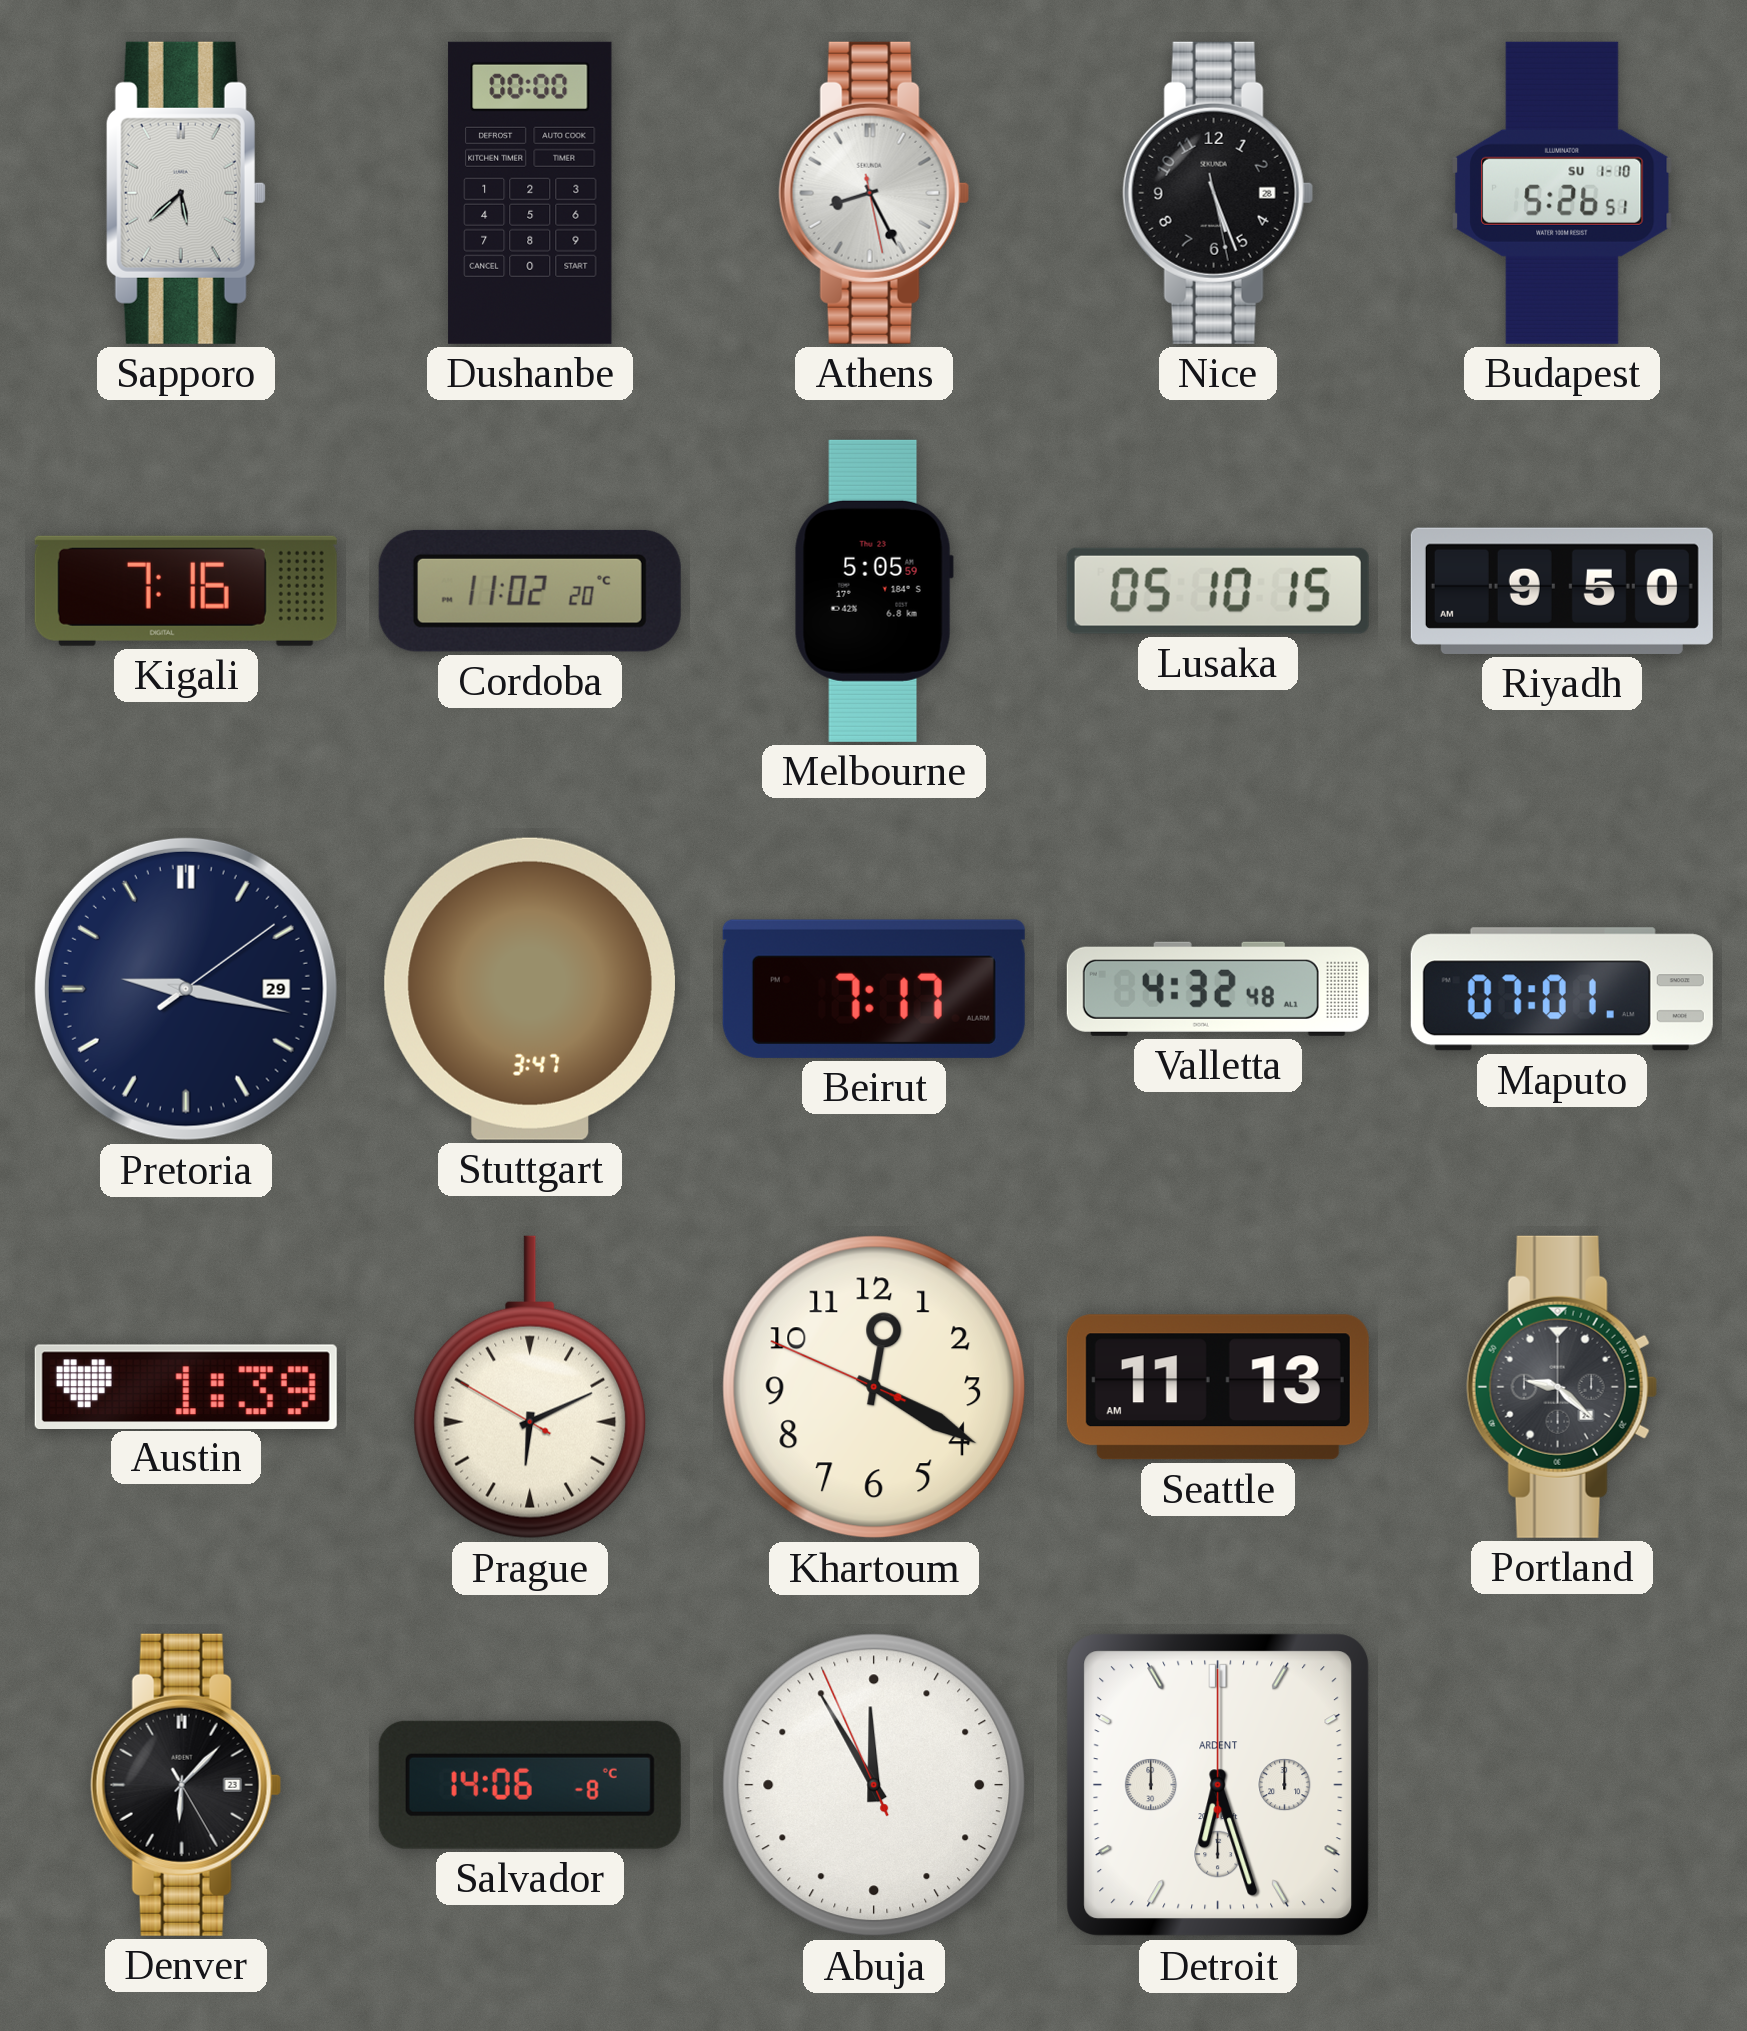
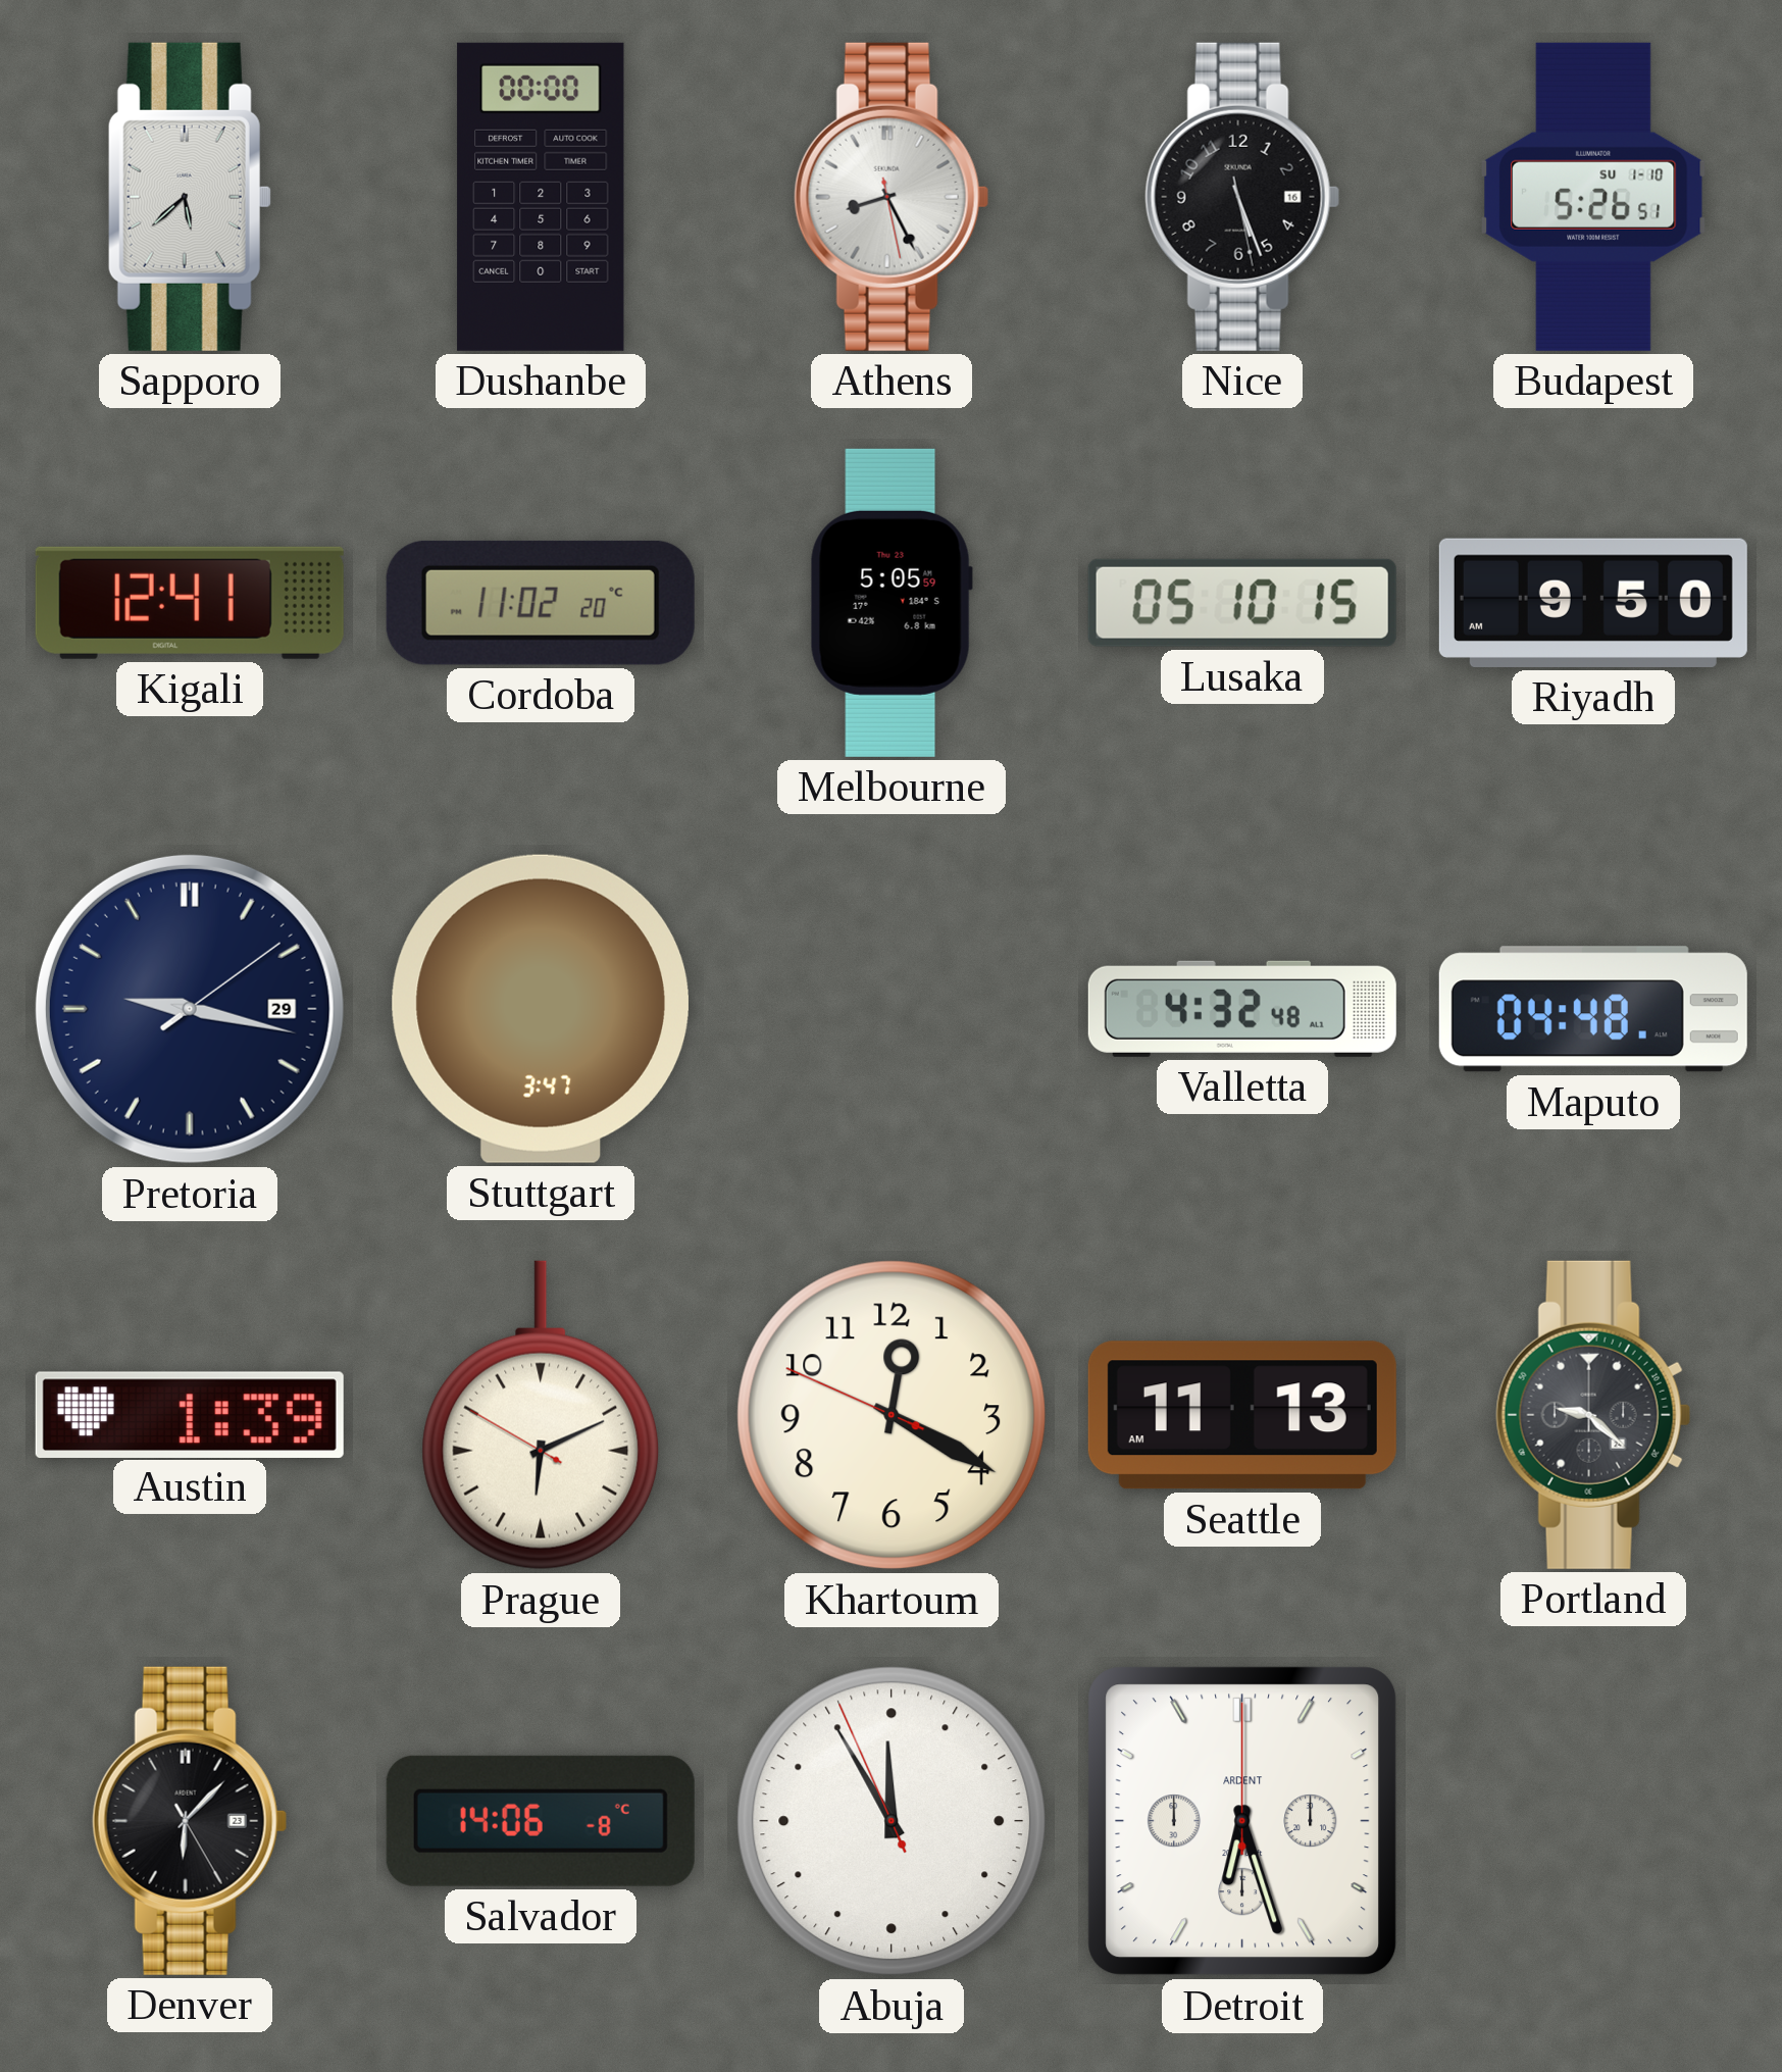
Nice date: 28 -> 16
Kigali: 7:16 -> 12:41
Beirut: 7:17 -> none
Maputo: 07:01 -> 04:48
